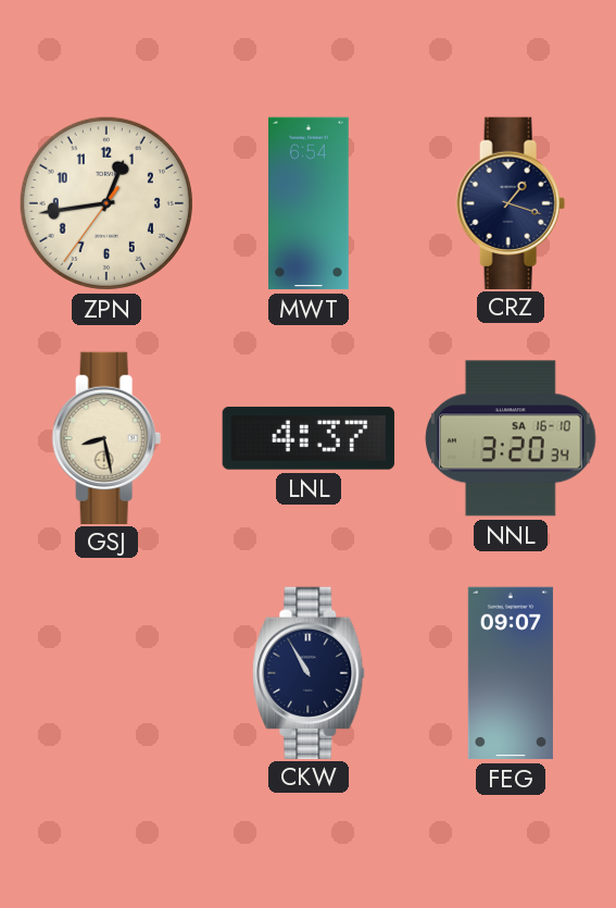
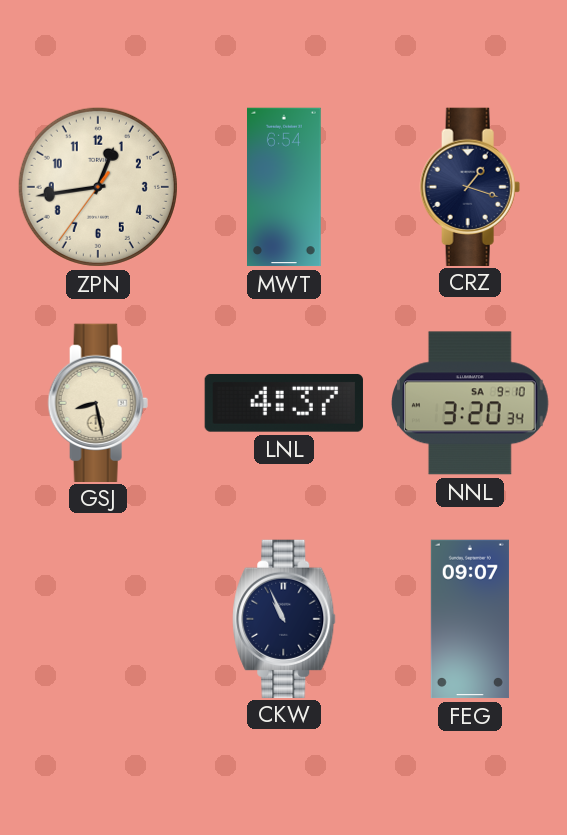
NNL date: SA 16-10 -> SA 9-10
CKW: 10:55 -> 10:56
